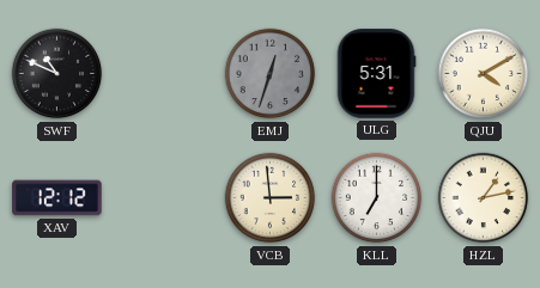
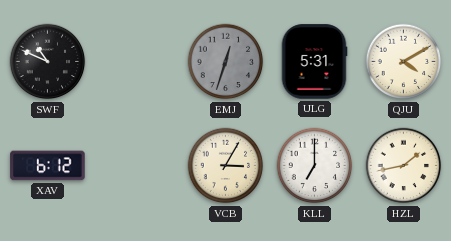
XAV: 12:12 -> 6:12
VCB: 2:59 -> 3:05
HZL: 1:13 -> 1:43
